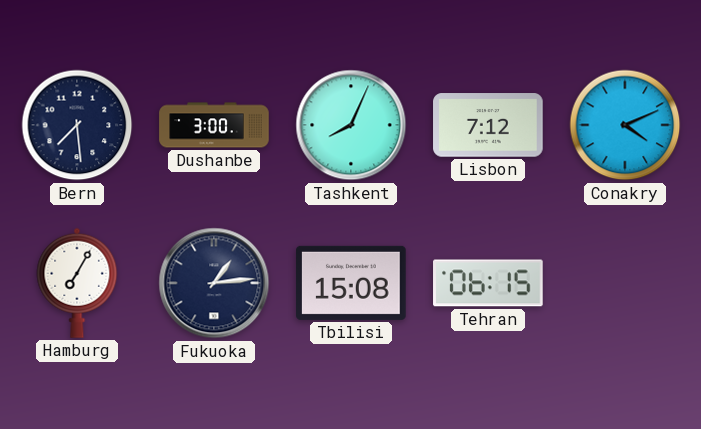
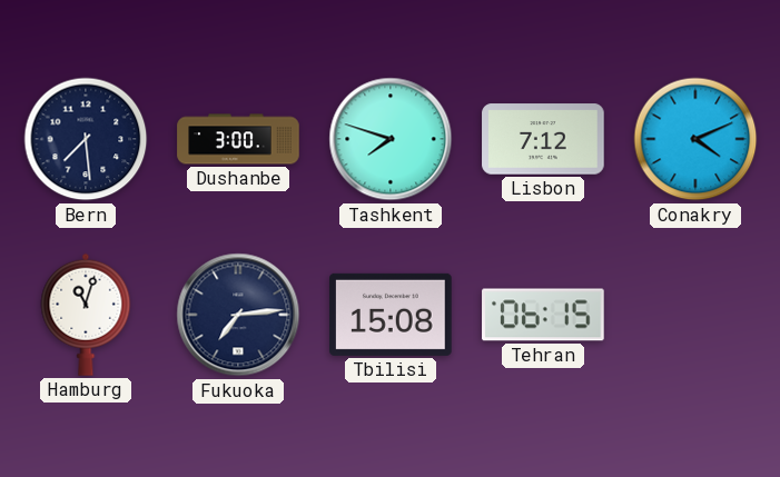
Tashkent: 8:04 -> 7:48
Hamburg: 7:05 -> 11:03
Fukuoka: 1:14 -> 7:14
